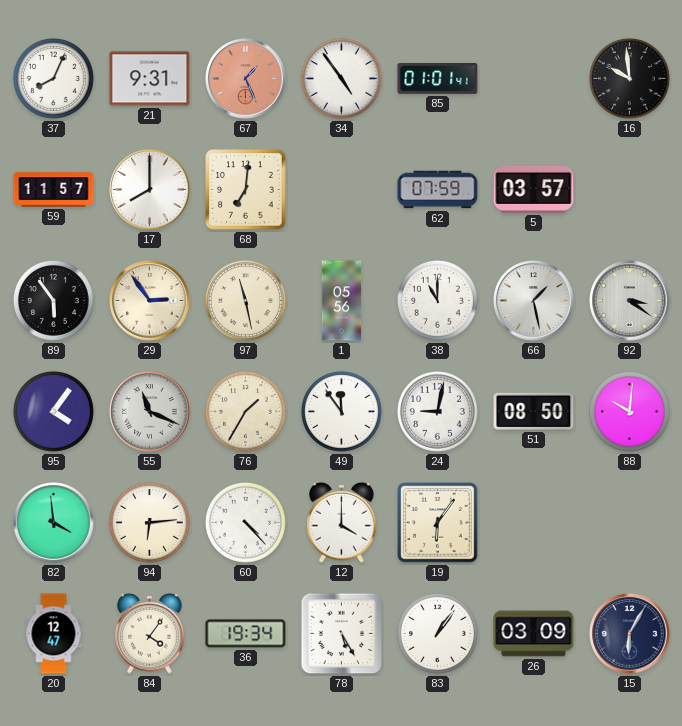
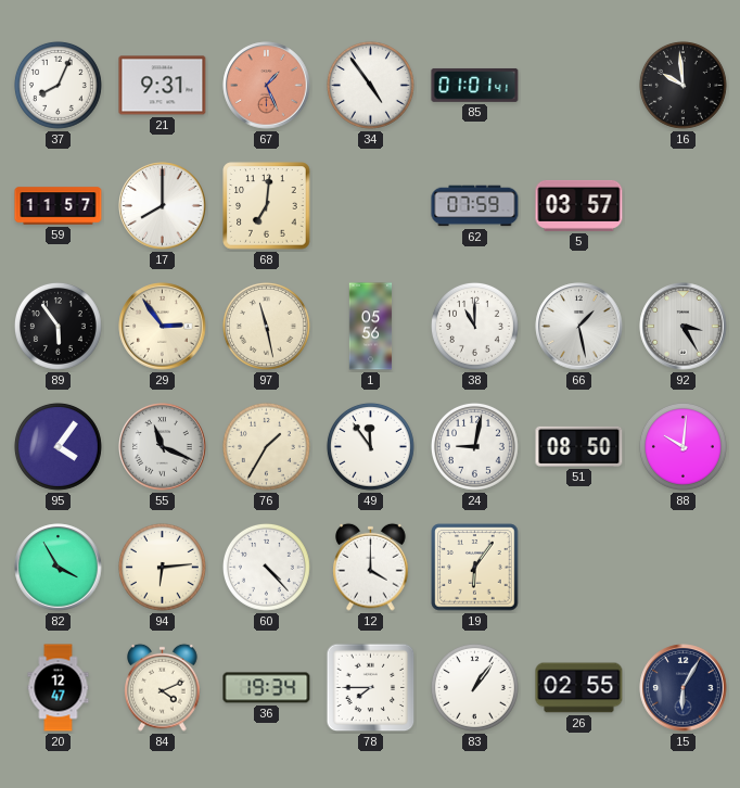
92: 3:21 -> 3:25
82: 3:59 -> 3:55
84: 4:06 -> 4:11
78: 5:25 -> 7:45
26: 03:09 -> 02:55
